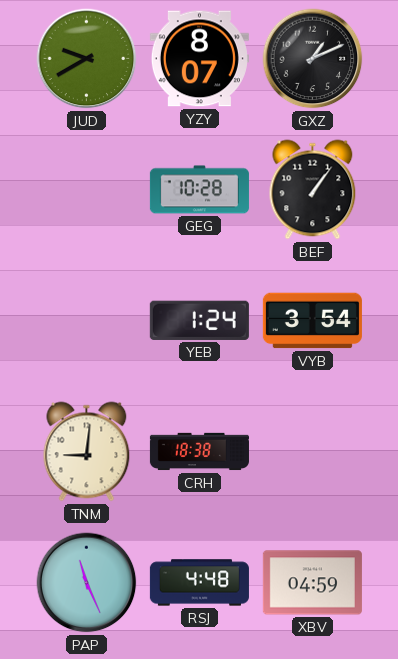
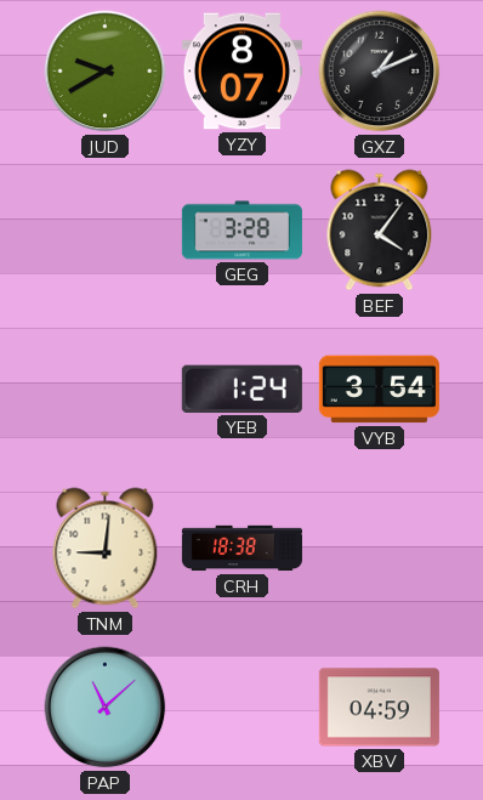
GEG: 10:28 -> 3:28
BEF: 1:06 -> 4:06
PAP: 11:26 -> 11:08
RSJ: 4:48 -> none
